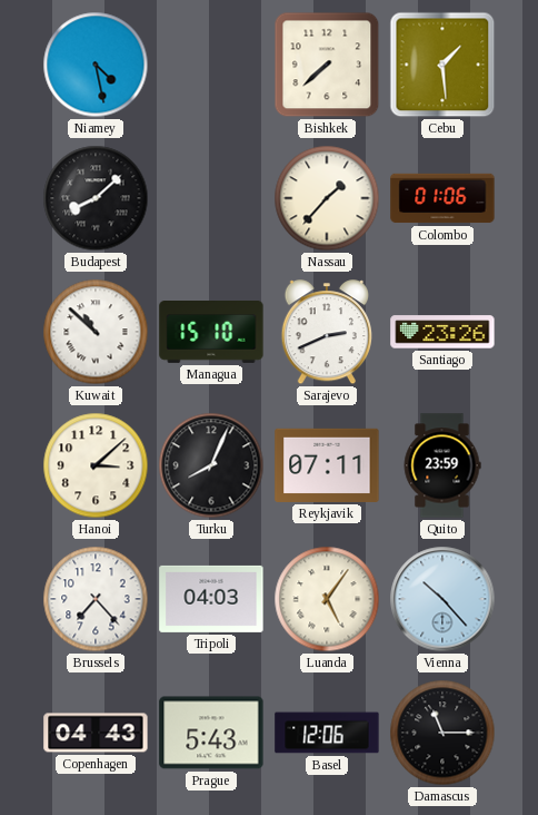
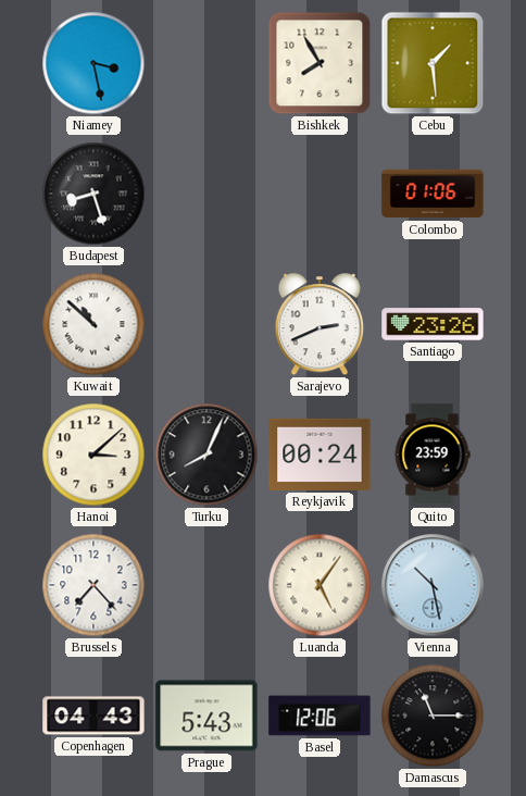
Niamey: 4:28 -> 3:28
Bishkek: 7:38 -> 7:55
Budapest: 8:08 -> 8:27
Nassau: 1:37 -> none
Managua: 15:10 -> none
Reykjavik: 07:11 -> 00:24
Tripoli: 04:03 -> none
Vienna: 10:23 -> 10:28
